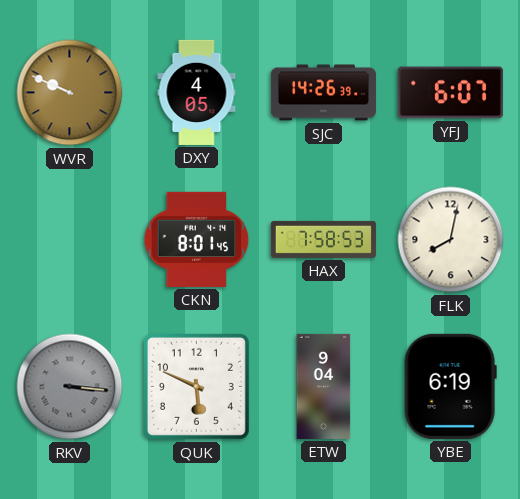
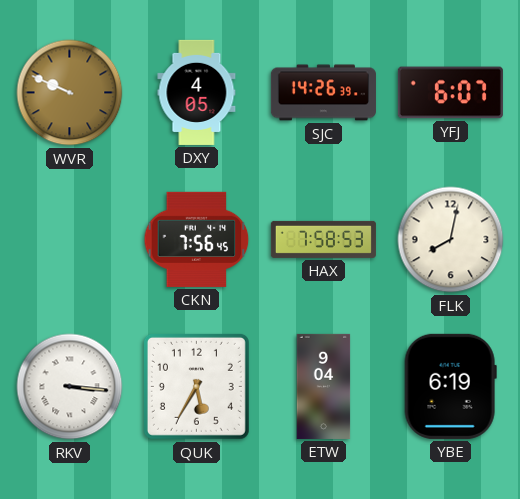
CKN: 8:01 -> 7:56
RKV dial: grey -> white
QUK: 5:49 -> 5:35
